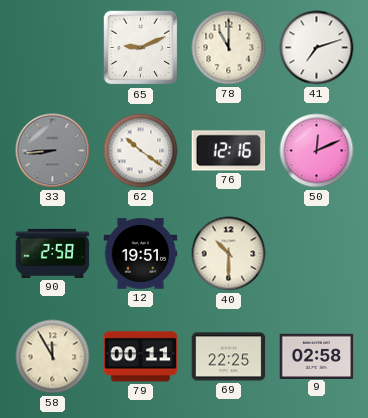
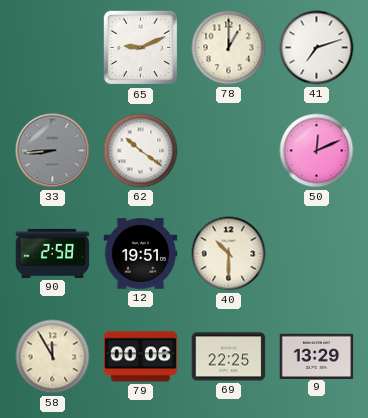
78: 11:00 -> 1:00
76: 12:16 -> none
79: 00:11 -> 00:06
9: 02:58 -> 13:29
